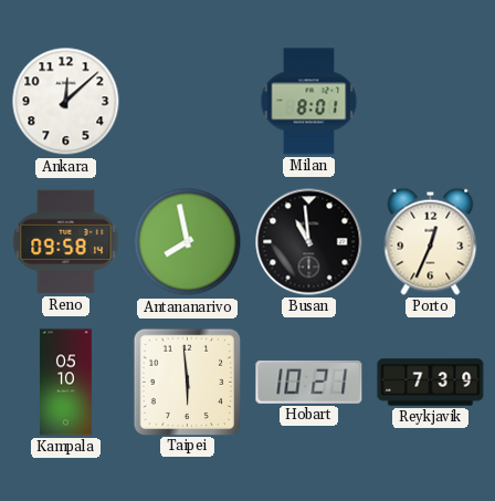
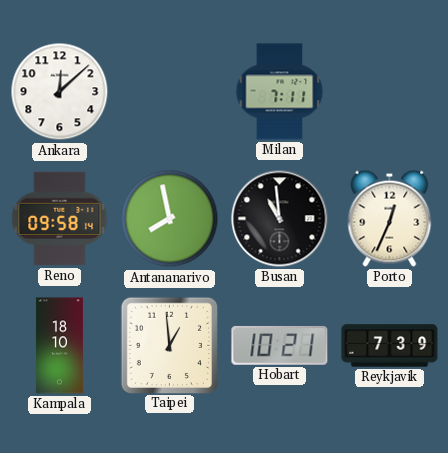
Milan: 8:01 -> 7:11
Kampala: 05:10 -> 18:10
Taipei: 5:59 -> 12:59
